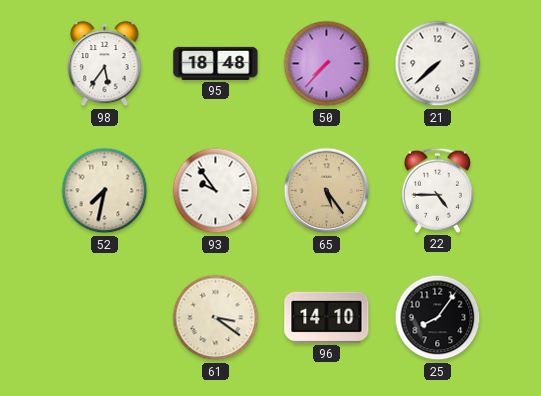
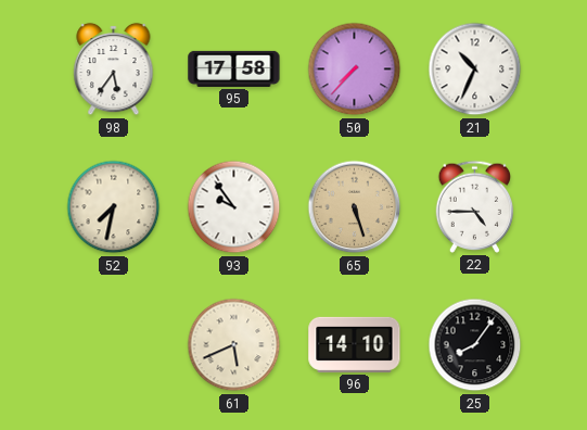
95: 18:48 -> 17:58
21: 7:38 -> 10:34
65: 5:24 -> 5:27
61: 3:21 -> 5:41
